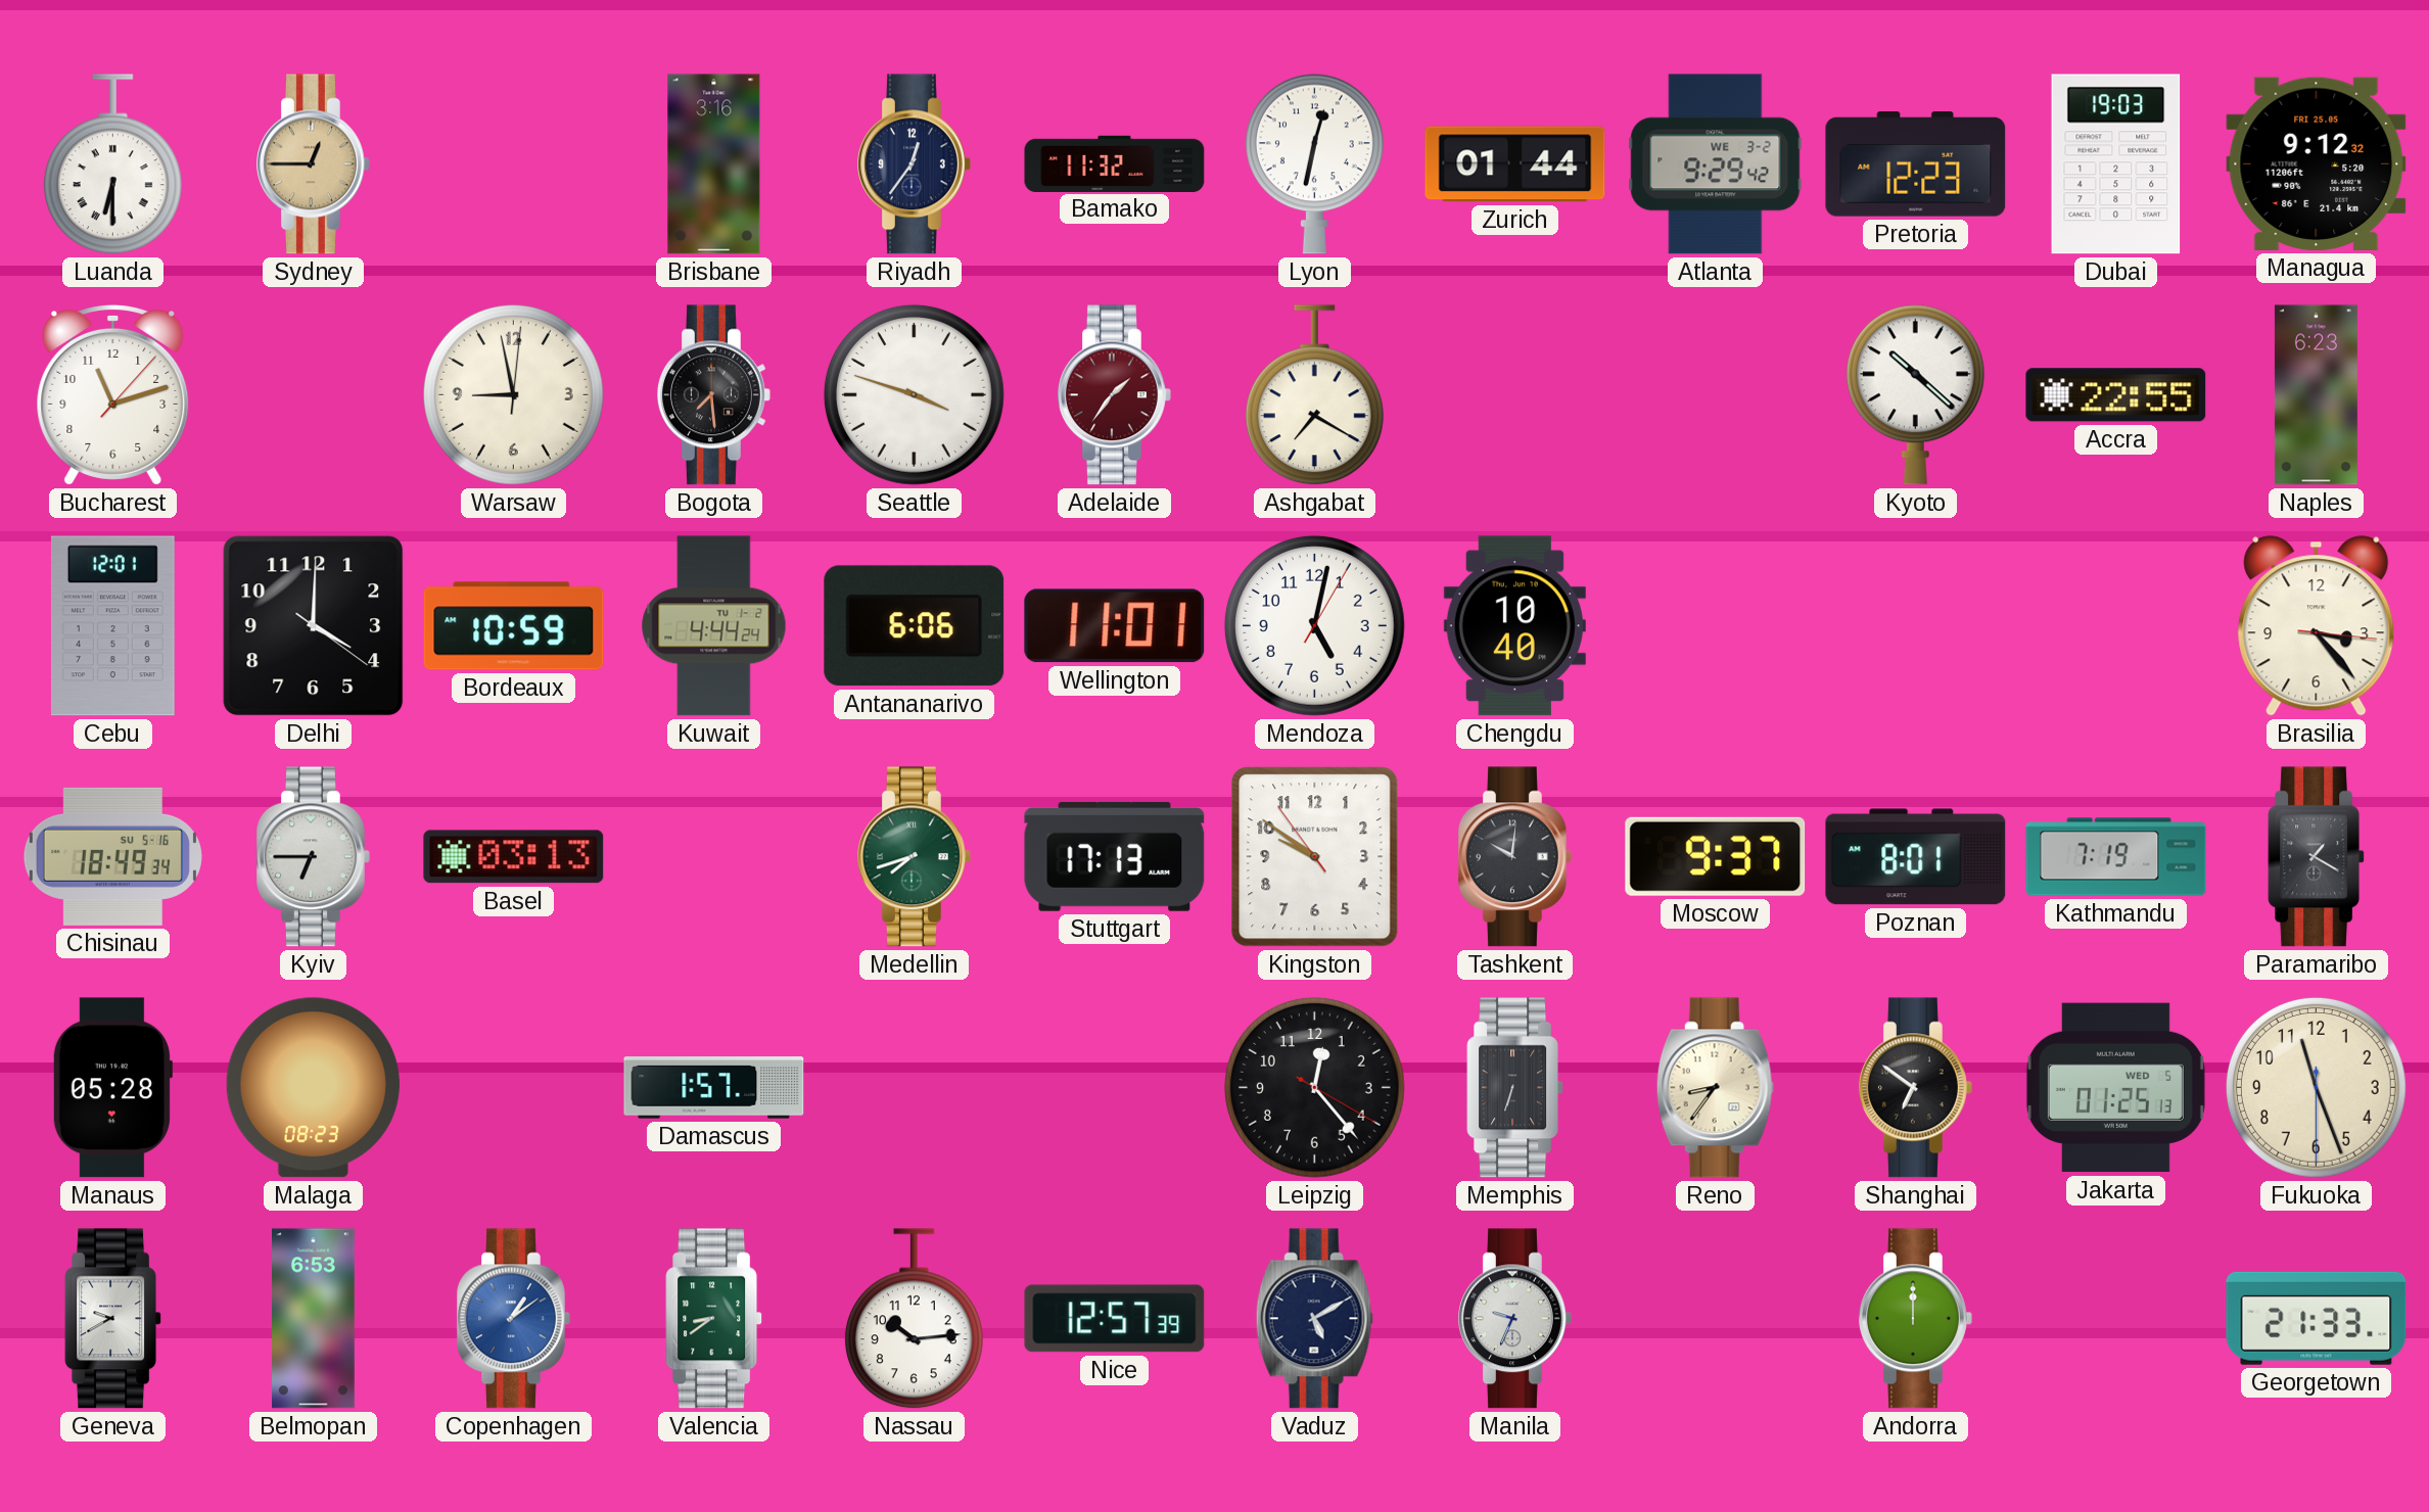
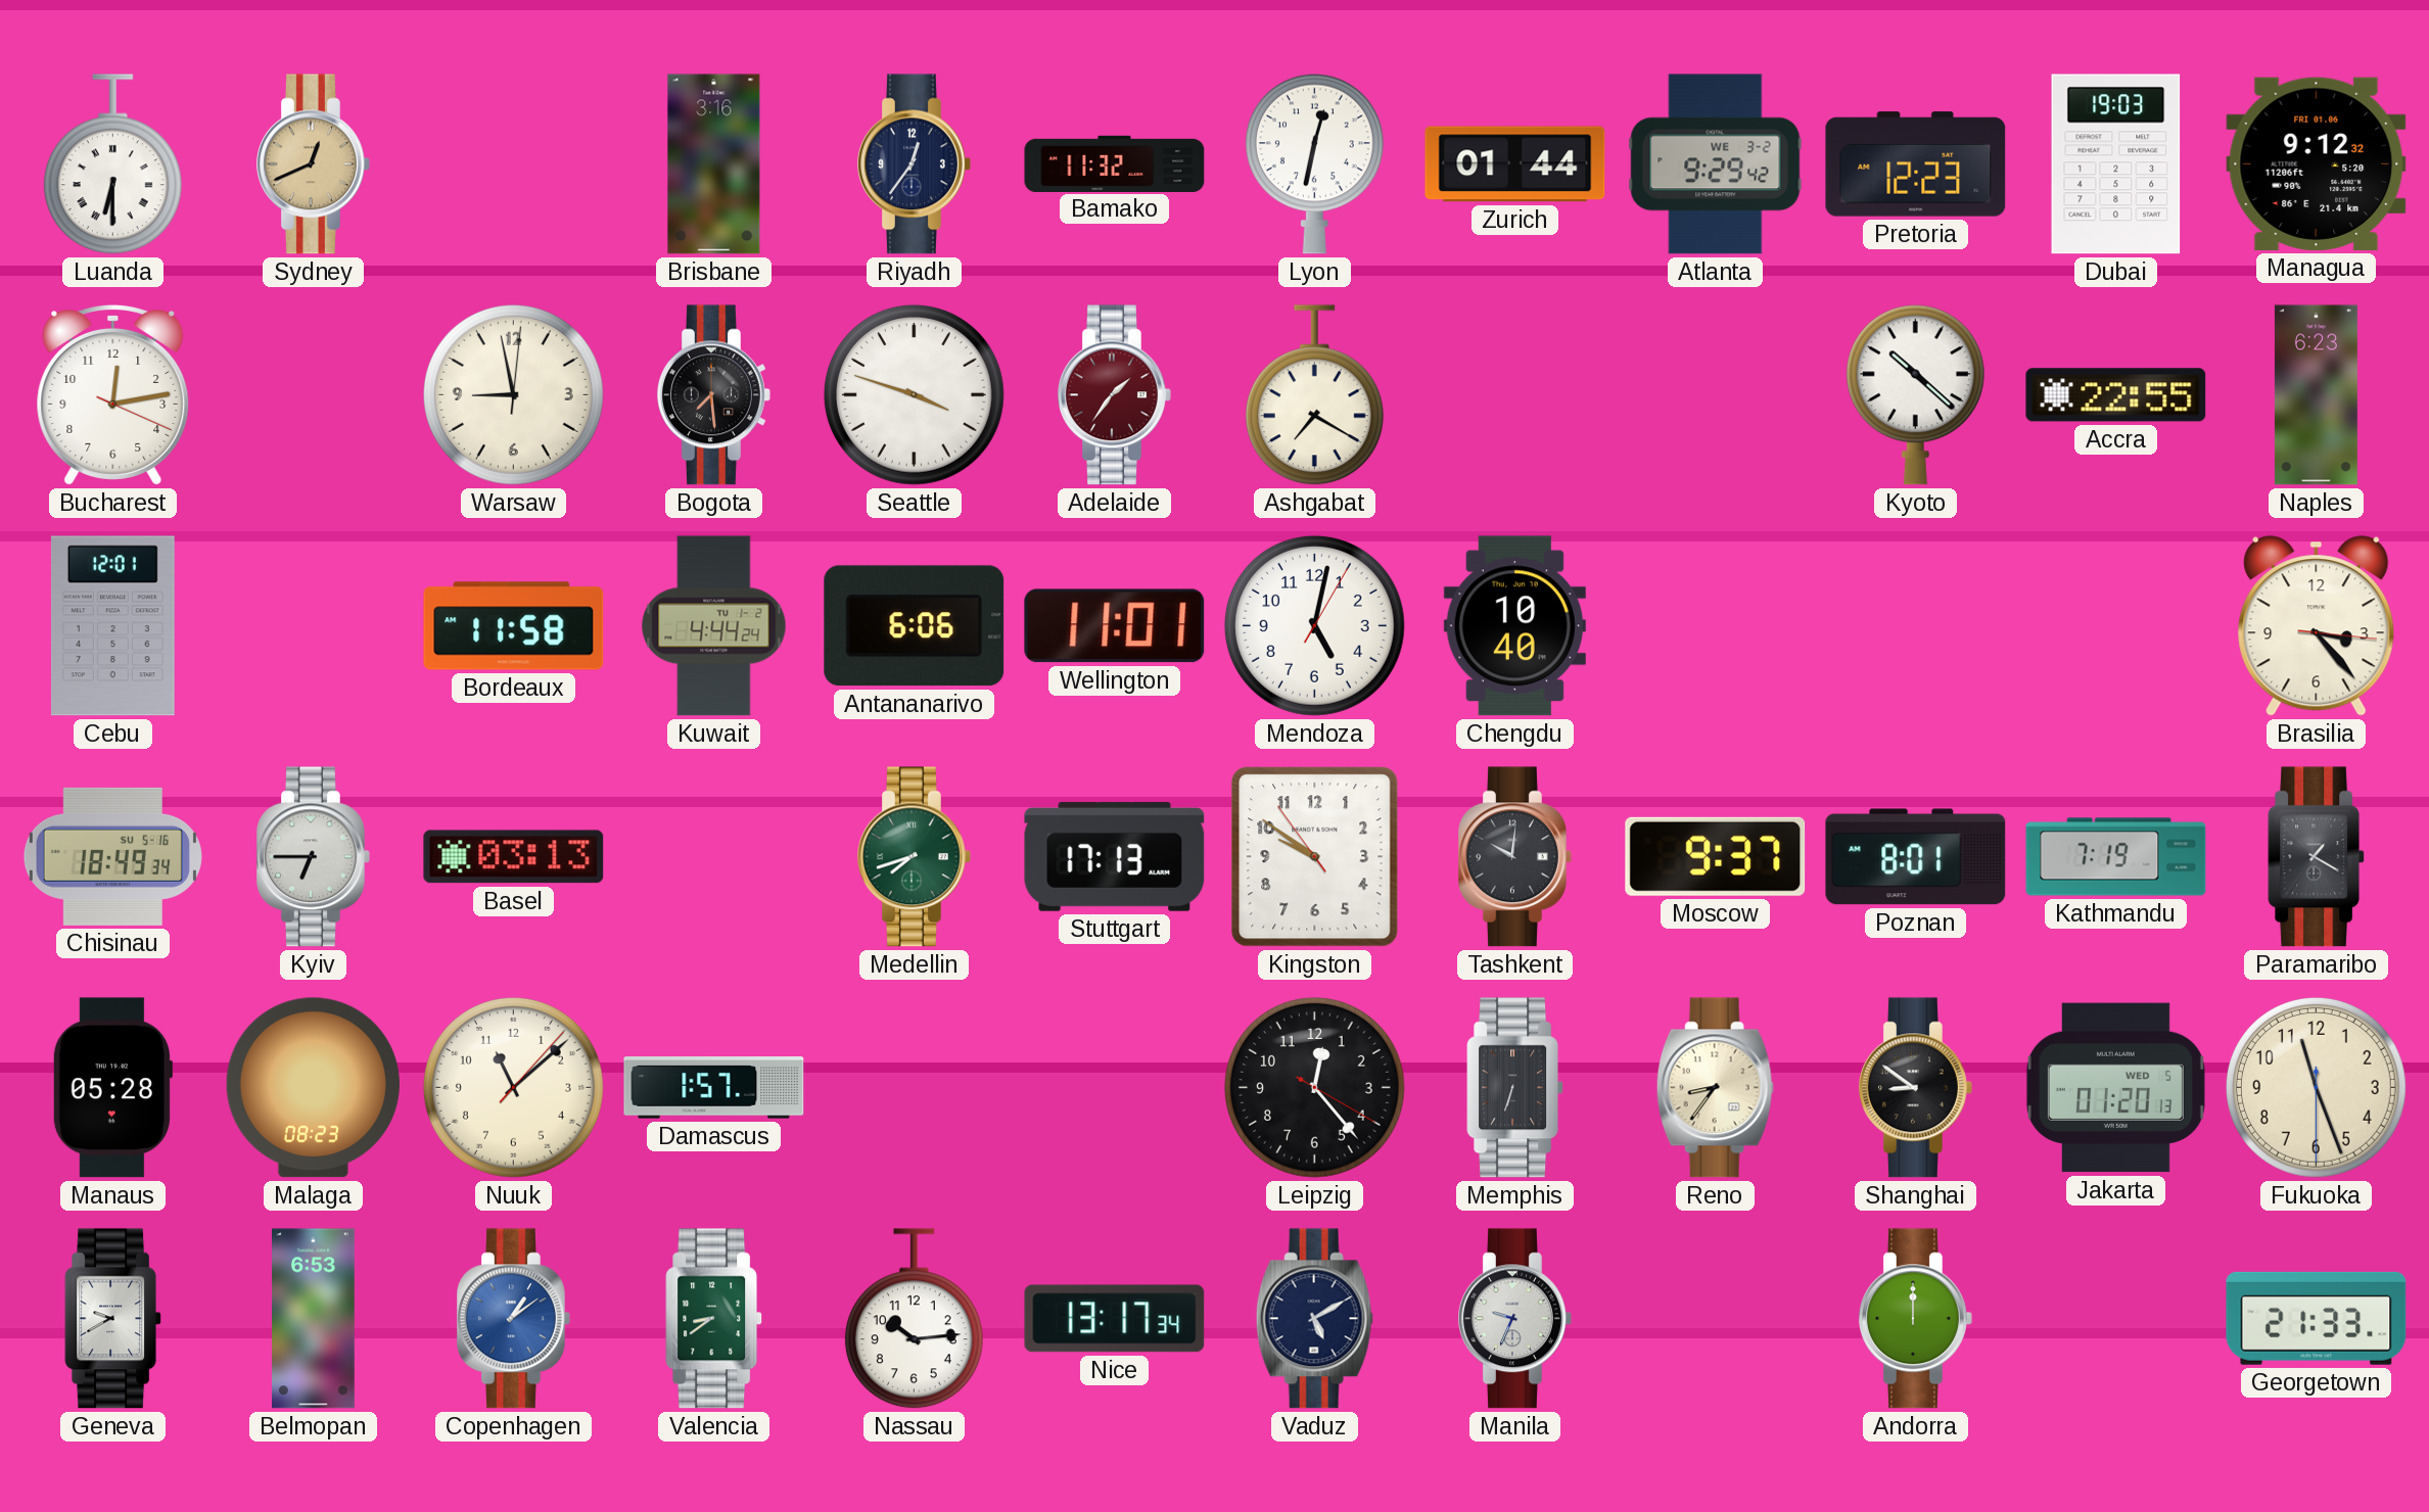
Sydney: 12:45 -> 12:41
Managua date: FRI 25.05 -> FRI 01.06
Bucharest: 11:12 -> 12:13
Delhi: 4:00 -> none
Bordeaux: 10:59 -> 11:58
Nuuk: none -> 11:08
Shanghai: 6:51 -> 8:51
Jakarta: 01:25 -> 01:20
Nice: 12:57 -> 13:17
